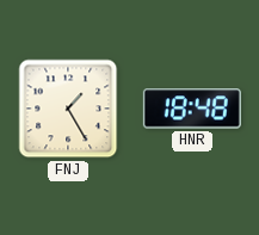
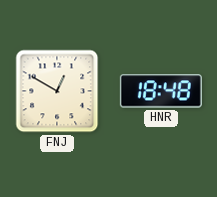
FNJ: 1:25 -> 12:50
